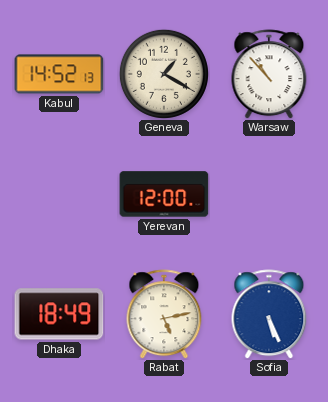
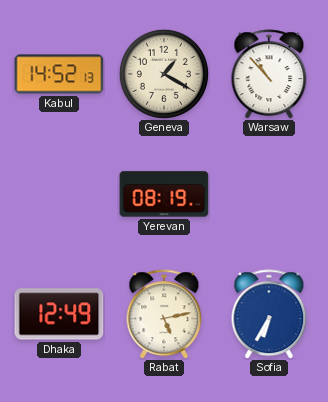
Yerevan: 12:00 -> 08:19
Dhaka: 18:49 -> 12:49
Sofia: 5:26 -> 6:35
